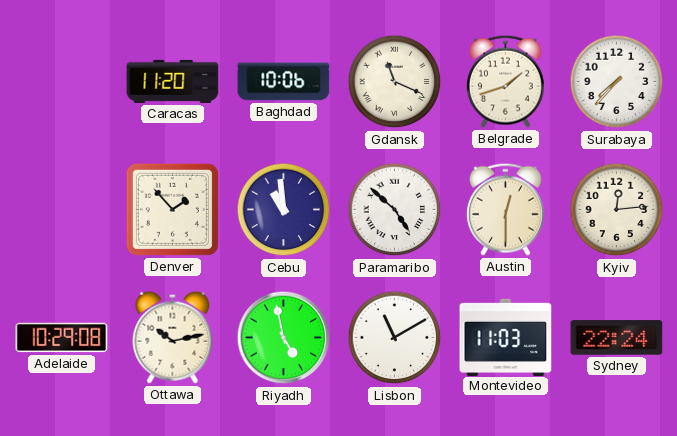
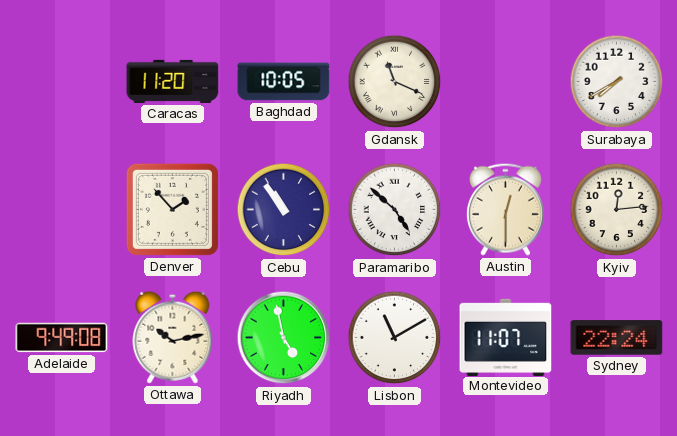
Baghdad: 10:06 -> 10:05
Belgrade: 1:42 -> none
Surabaya: 7:37 -> 7:40
Cebu: 10:59 -> 10:54
Adelaide: 10:29 -> 9:49
Montevideo: 11:03 -> 11:07
